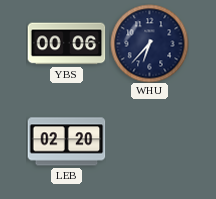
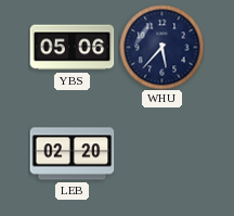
YBS: 00:06 -> 05:06
WHU: 6:37 -> 5:37
